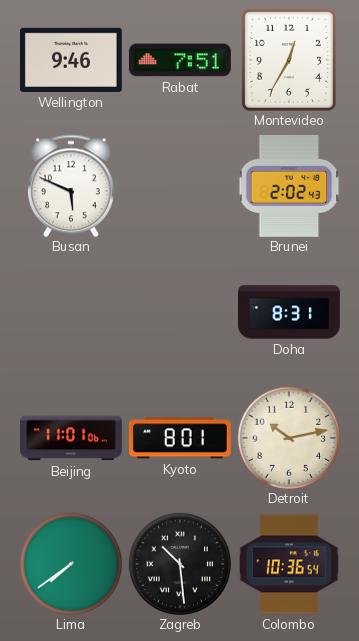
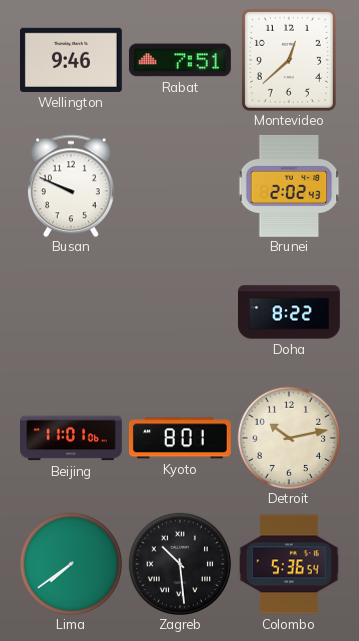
Montevideo: 12:35 -> 12:38
Busan: 5:49 -> 9:49
Doha: 8:31 -> 8:22
Colombo: 10:36 -> 5:36
